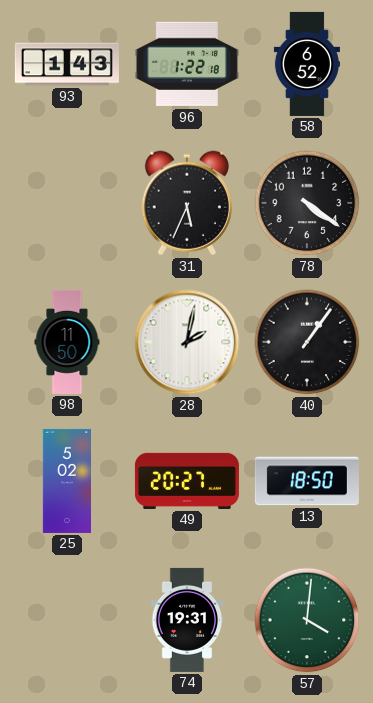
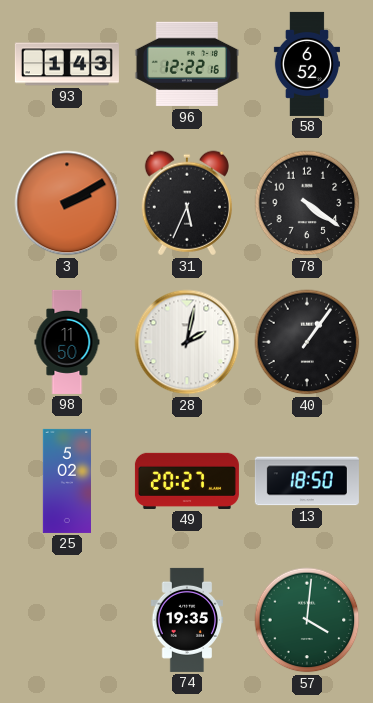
96: 1:22 -> 12:22
3: none -> 2:10
74: 19:31 -> 19:35
